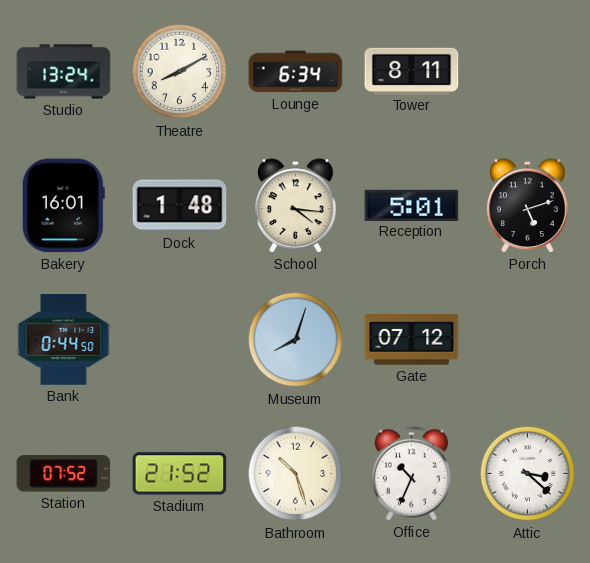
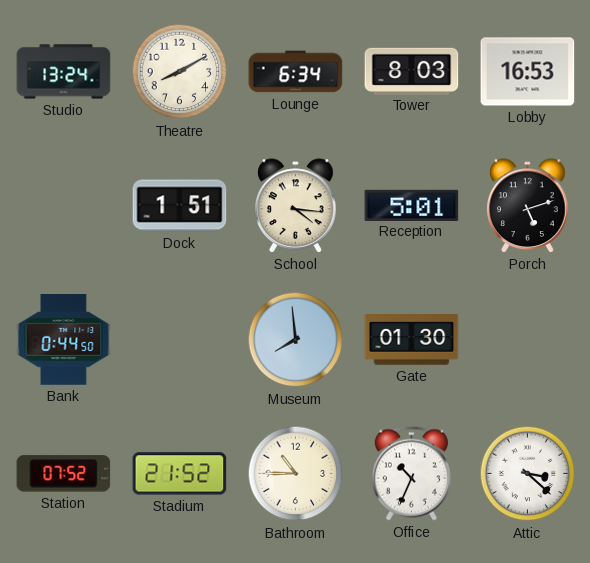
Tower: 8:11 -> 8:03
Lobby: none -> 16:53
Bakery: 16:01 -> none
Dock: 1:48 -> 1:51
Museum: 8:03 -> 7:59
Gate: 07:12 -> 01:30
Bathroom: 10:27 -> 10:45
